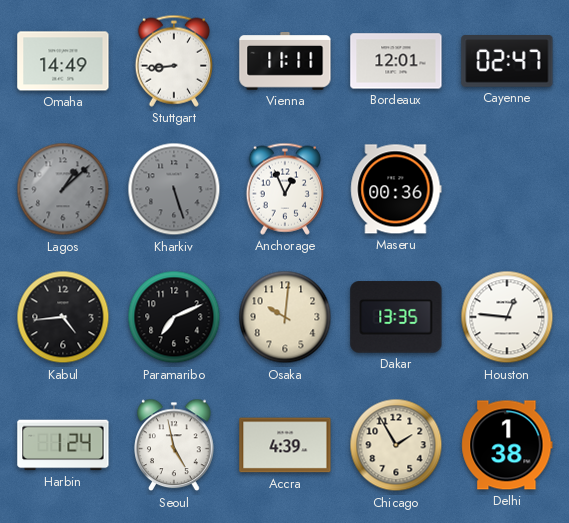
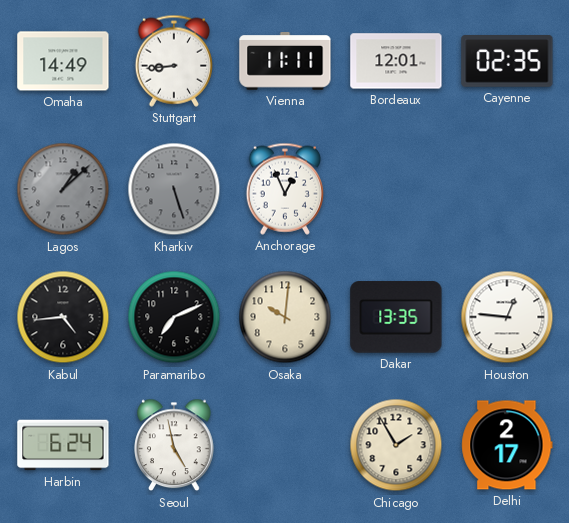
Cayenne: 02:47 -> 02:35
Maseru: 00:36 -> none
Harbin: 1:24 -> 6:24
Accra: 4:39 -> none
Delhi: 1:38 -> 2:17
